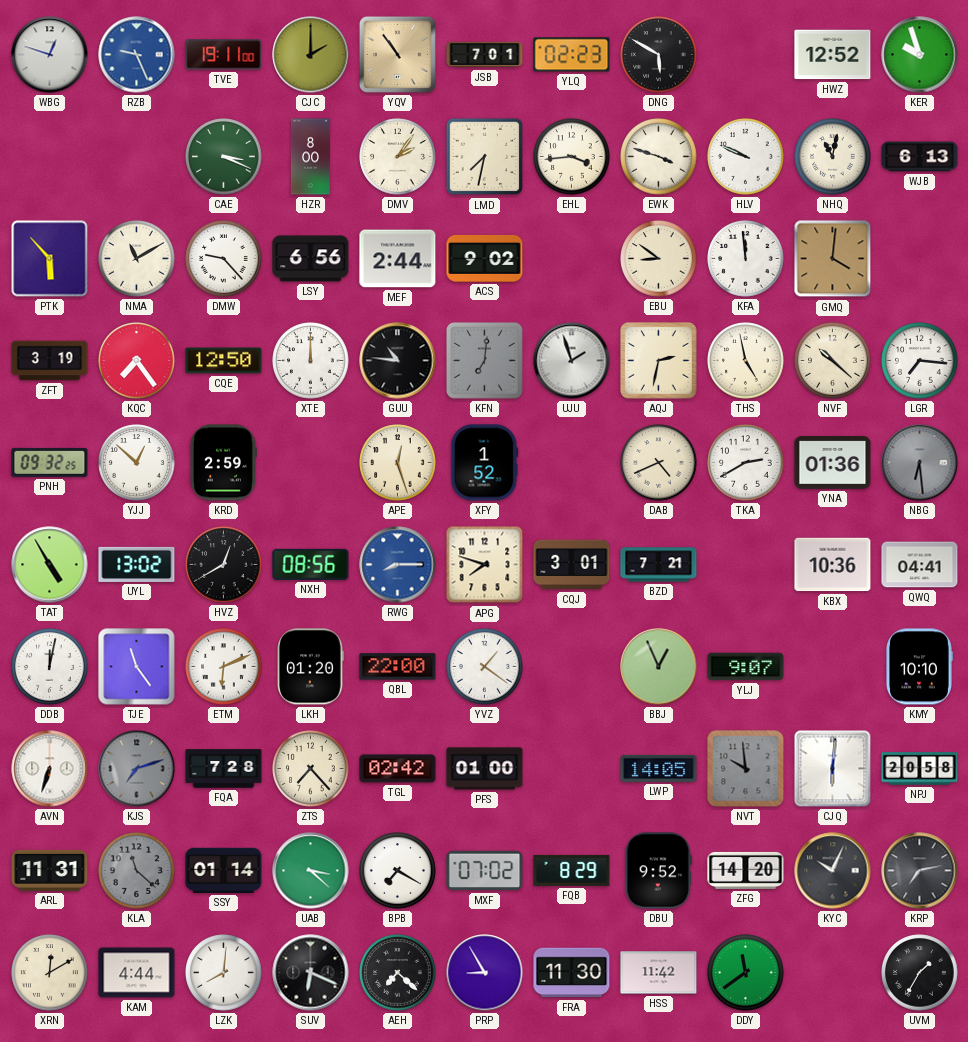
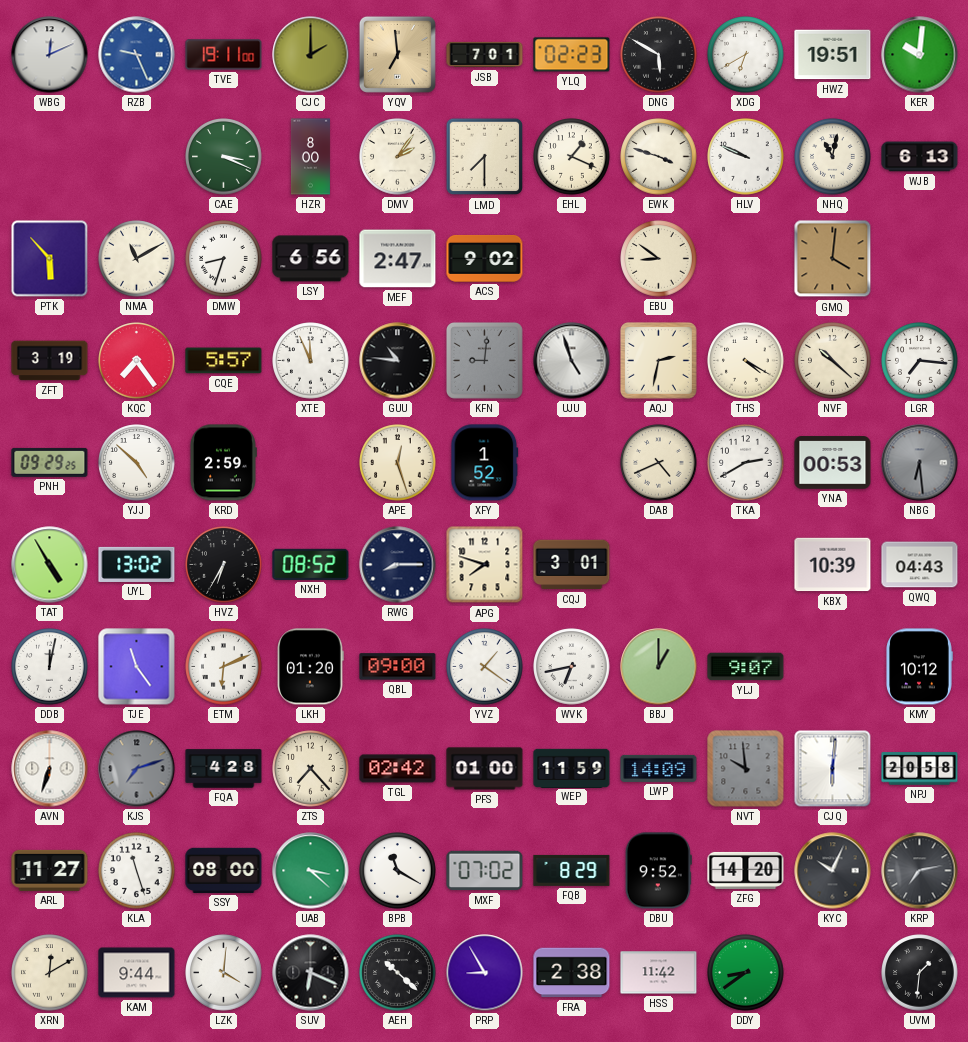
WBG: 12:48 -> 12:11
YQV: 10:54 -> 6:59
XDG: none -> 6:40
HWZ: 12:52 -> 19:51
KER: 9:57 -> 10:01
LMD: 7:32 -> 7:30
EHL: 3:44 -> 1:19
DMW: 9:23 -> 8:33
MEF: 2:44 -> 2:47
KFA: 11:59 -> none
CQE: 12:50 -> 5:57
XTE: 12:00 -> 11:56
KFN: 7:01 -> 9:01
UJU: 1:57 -> 4:57
THS: 4:58 -> 4:20
PNH: 09:32 -> 09:29
YJJ: 12:52 -> 4:52
YNA: 01:36 -> 00:53
HVZ: 12:40 -> 6:35
NXH: 08:56 -> 08:52
RWG dial: blue -> navy
BZD: 7:21 -> none
KBX: 10:36 -> 10:39
QWQ: 04:41 -> 04:43
QBL: 22:00 -> 09:00
WVK: none -> 6:43
BBJ: 12:56 -> 1:00
KMY: 10:10 -> 10:12
FQA: 7:28 -> 4:28
WEP: none -> 11:59
LWP: 14:05 -> 14:09
ARL: 11:31 -> 11:27
KLA: 11:22 -> 11:27
KLA dial: grey -> white
SSY: 01:14 -> 08:00
BPB: 7:20 -> 11:20
KAM: 4:44 -> 9:44
LZK: 8:01 -> 4:01
AEH: 7:22 -> 10:22
FRA: 11:30 -> 2:38
DDY: 11:39 -> 8:39
UVM: 1:35 -> 1:31
